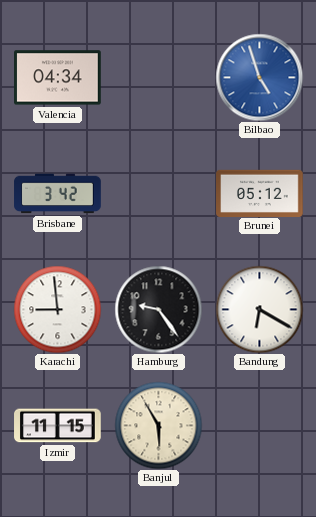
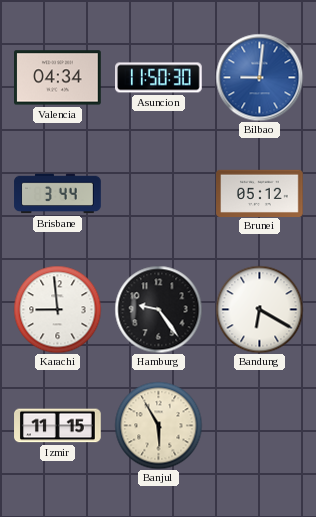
Asuncion: none -> 11:50
Bilbao: 4:57 -> 9:01
Brisbane: 3:42 -> 3:44
